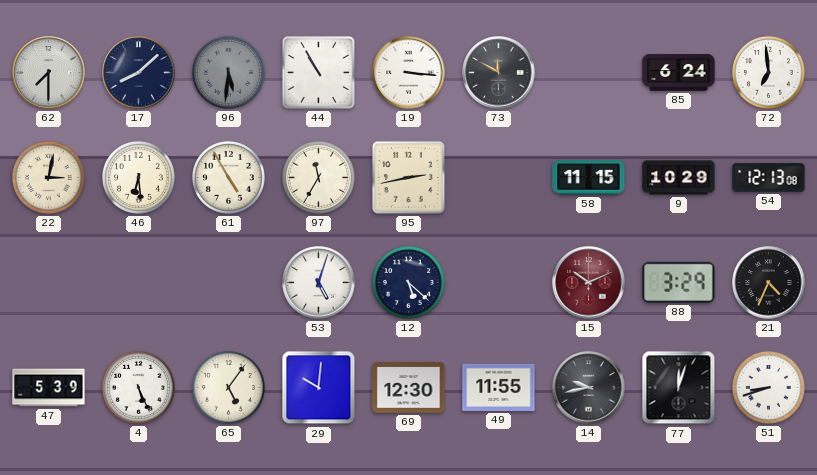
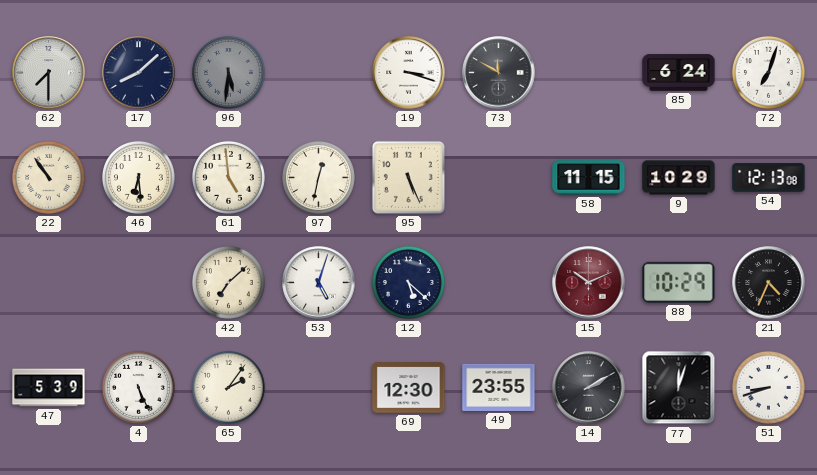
44: 10:55 -> none
19: 3:16 -> 3:18
72: 6:59 -> 7:03
22: 3:02 -> 10:54
61: 4:55 -> 4:59
97: 11:35 -> 12:32
95: 2:43 -> 5:26
42: none -> 7:08
88: 3:29 -> 10:29
65: 5:06 -> 2:06
29: 10:01 -> none
49: 11:55 -> 23:55
14: 9:43 -> 2:10
